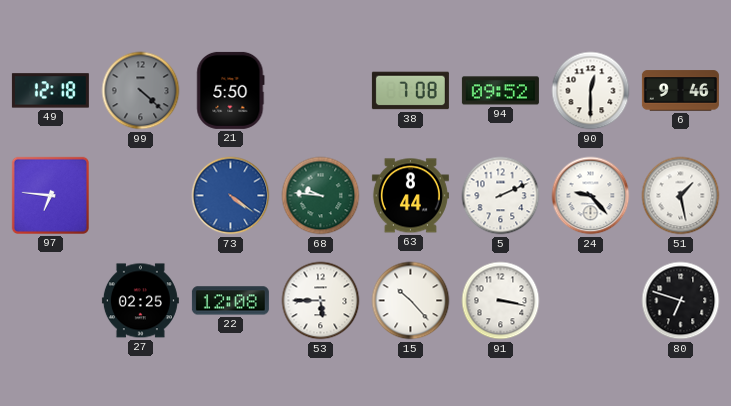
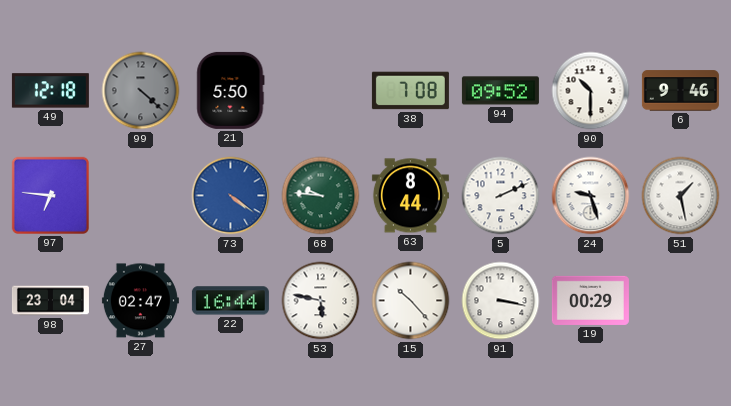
90: 12:30 -> 10:30
24: 9:23 -> 9:27
98: none -> 23:04
27: 02:25 -> 02:47
22: 12:08 -> 16:44
53: 5:45 -> 5:47
19: none -> 00:29
80: 6:48 -> none
